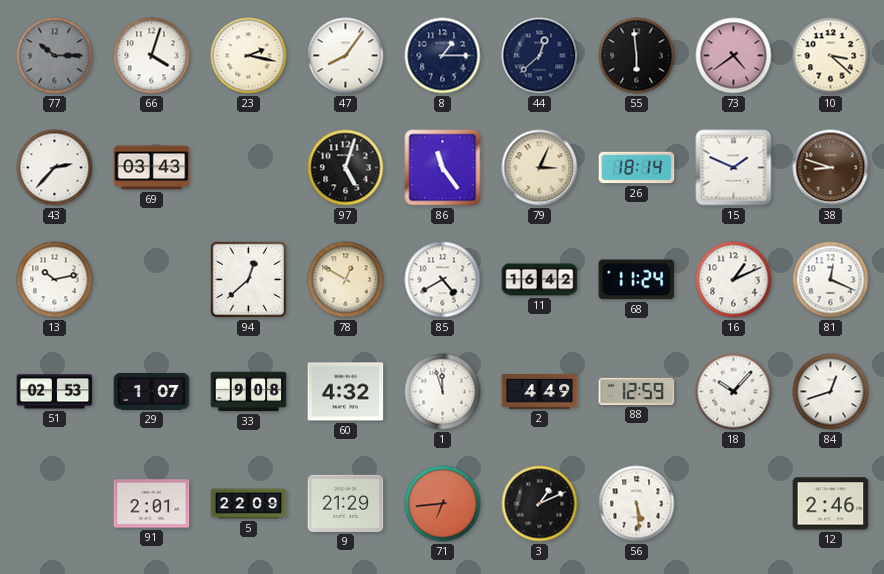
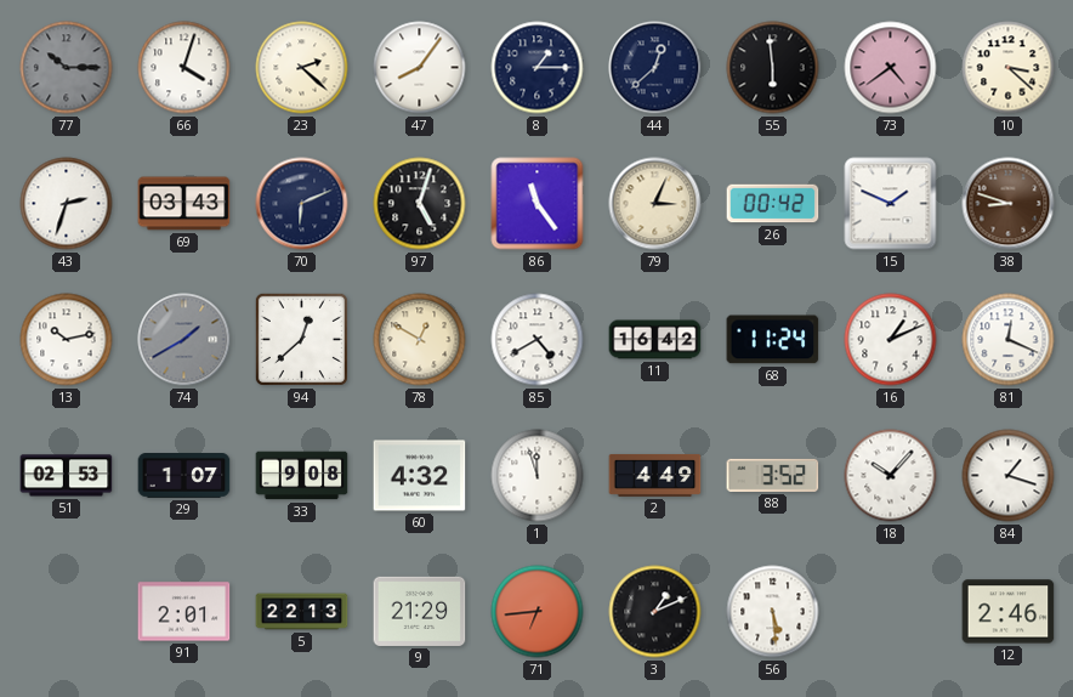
23: 2:17 -> 2:22
43: 2:37 -> 2:33
70: none -> 6:11
26: 18:14 -> 00:42
74: none -> 1:40
88: 12:59 -> 3:52
84: 12:42 -> 1:18
5: 22:09 -> 22:13
